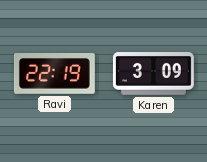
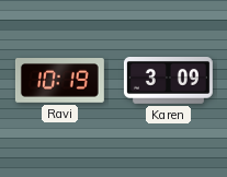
Ravi: 22:19 -> 10:19
